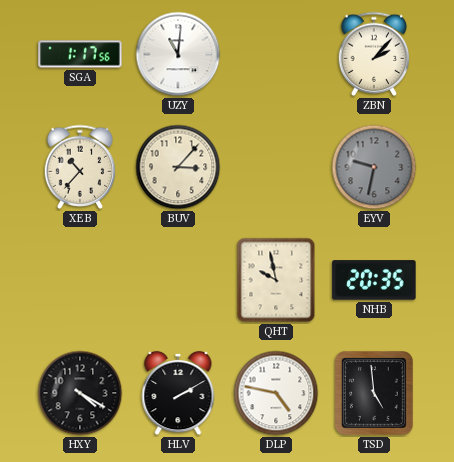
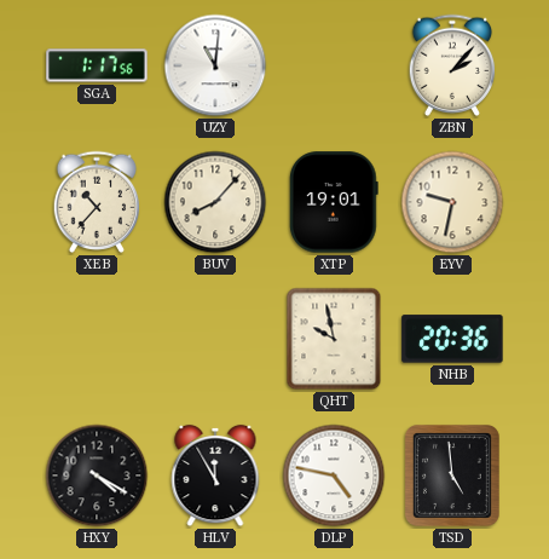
BUV: 3:07 -> 8:07
XTP: none -> 19:01
EYV dial: grey -> cream
NHB: 20:35 -> 20:36
HLV: 2:10 -> 11:55
